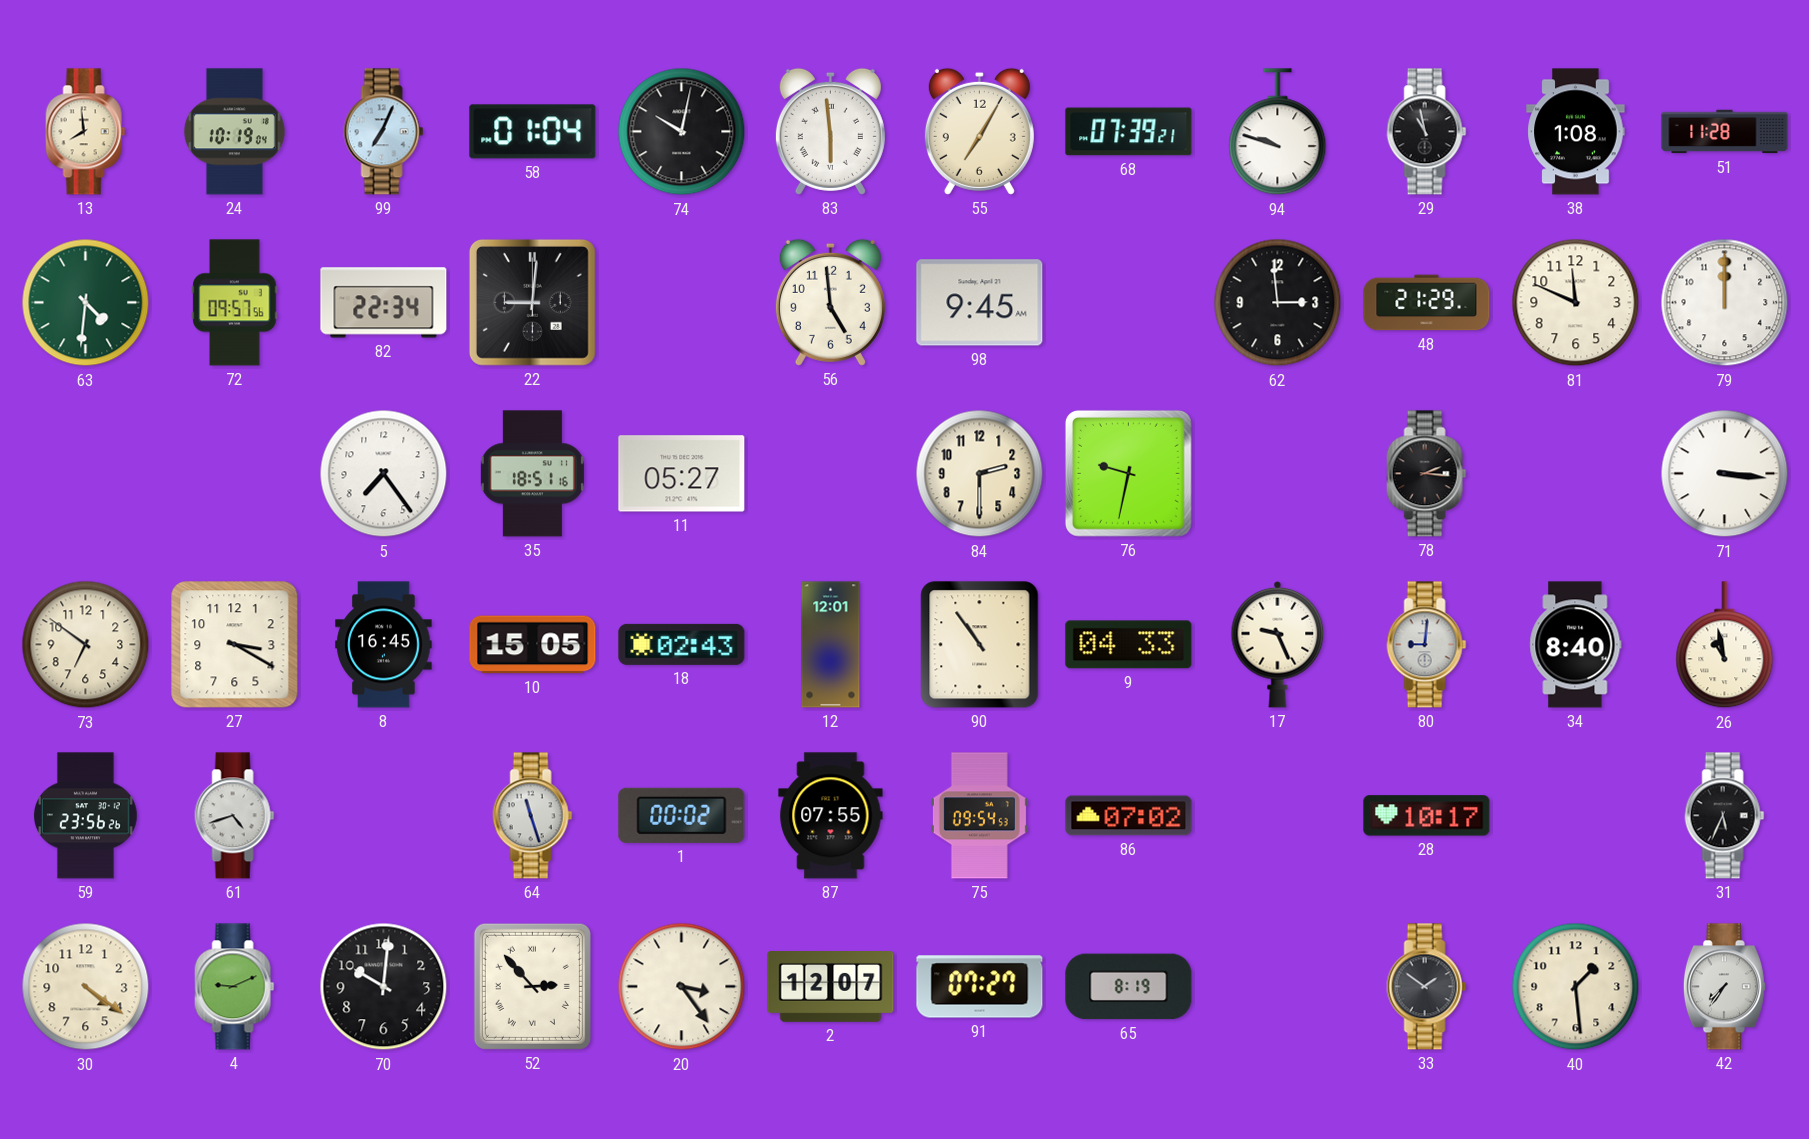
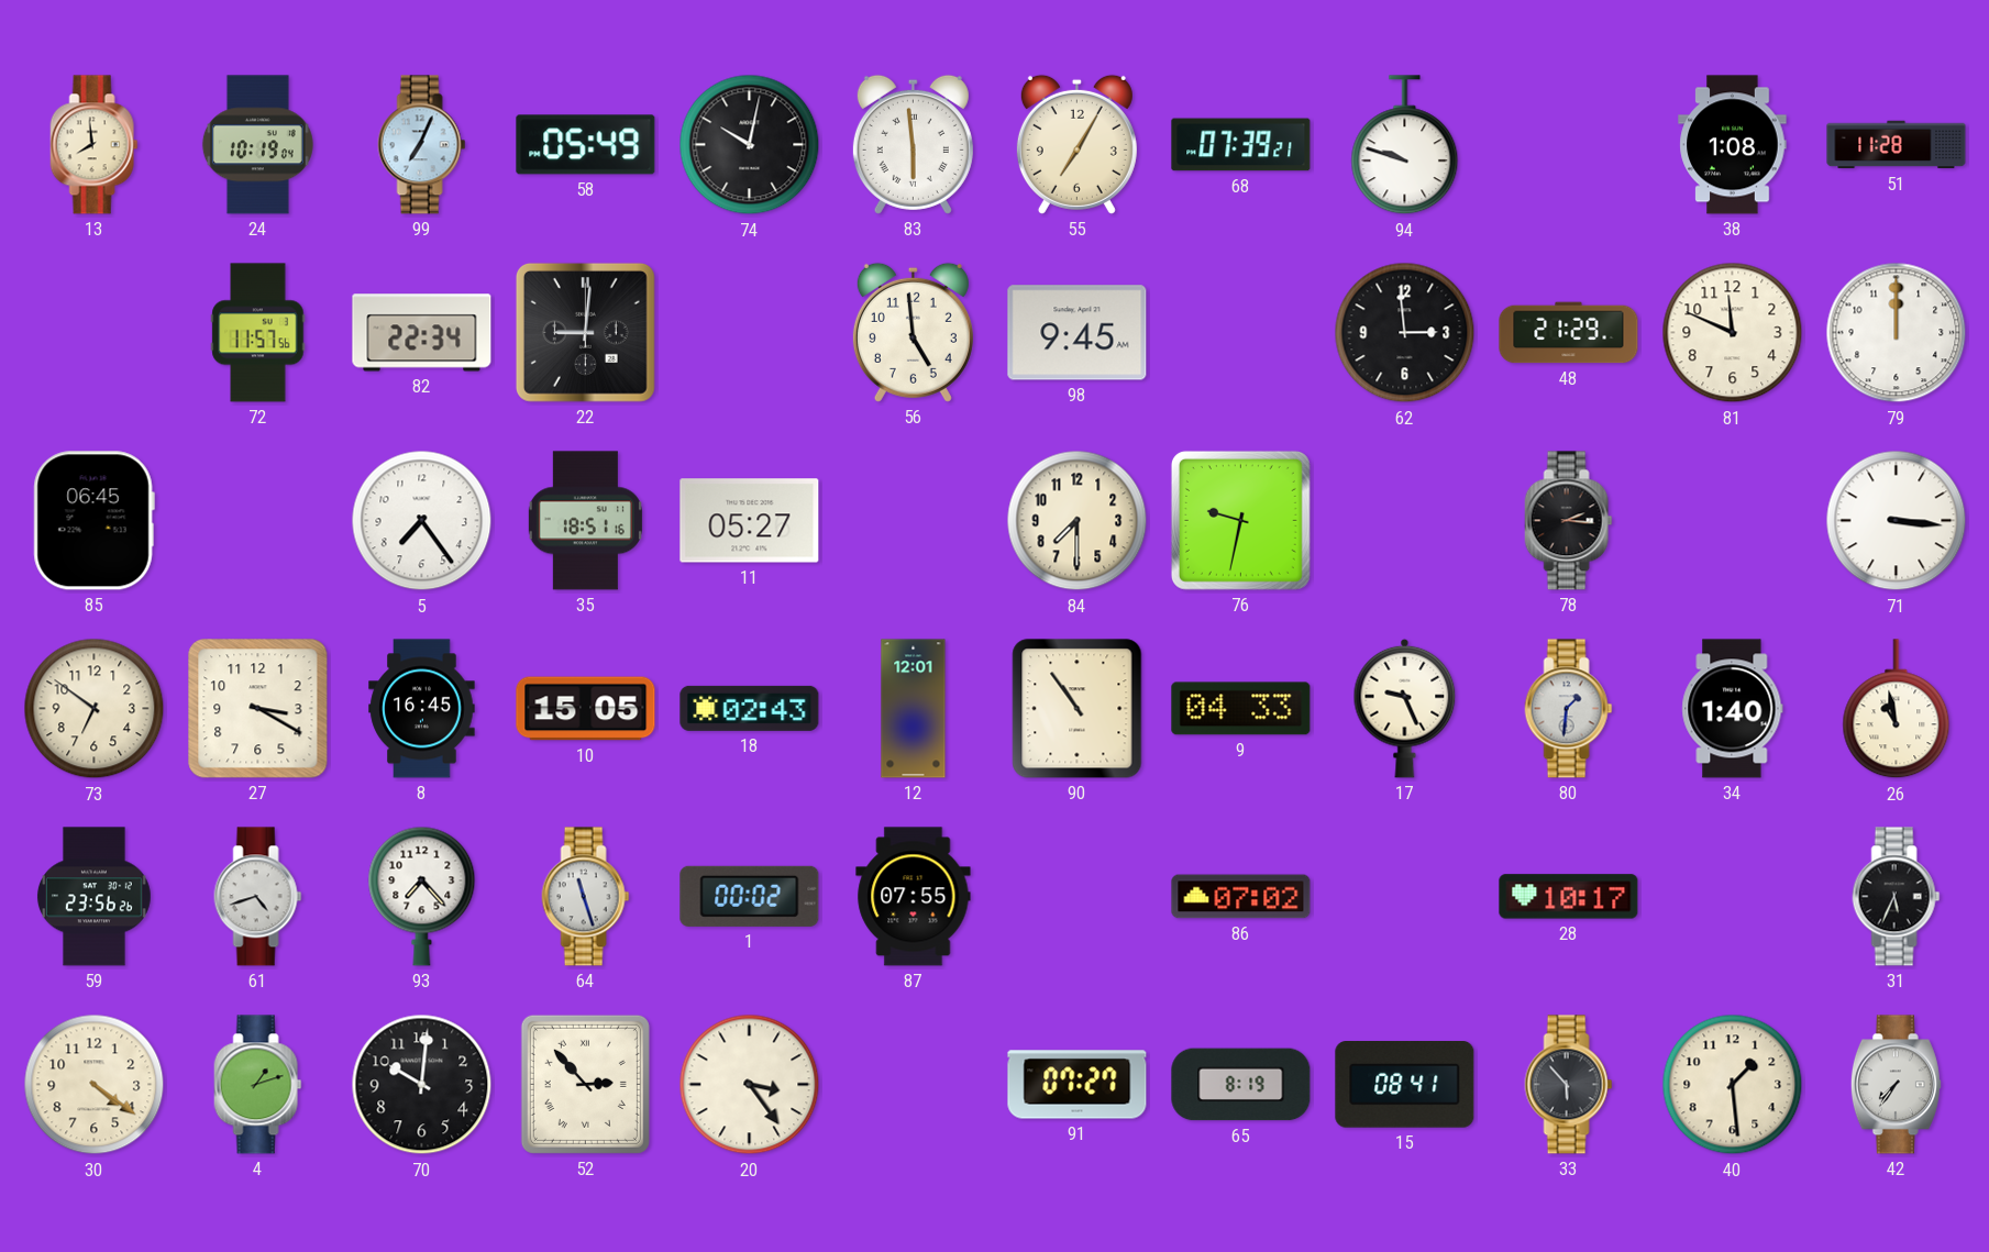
58: 01:04 -> 05:49
29: 10:58 -> none
63: 4:31 -> none
72: 09:57 -> 11:57
85: none -> 06:45
84: 2:30 -> 7:30
80: 9:01 -> 1:31
34: 8:40 -> 1:40
93: none -> 7:23
75: 09:54 -> none
4: 9:11 -> 1:12
2: 12:07 -> none
15: none -> 08:41
33: 1:51 -> 5:53
